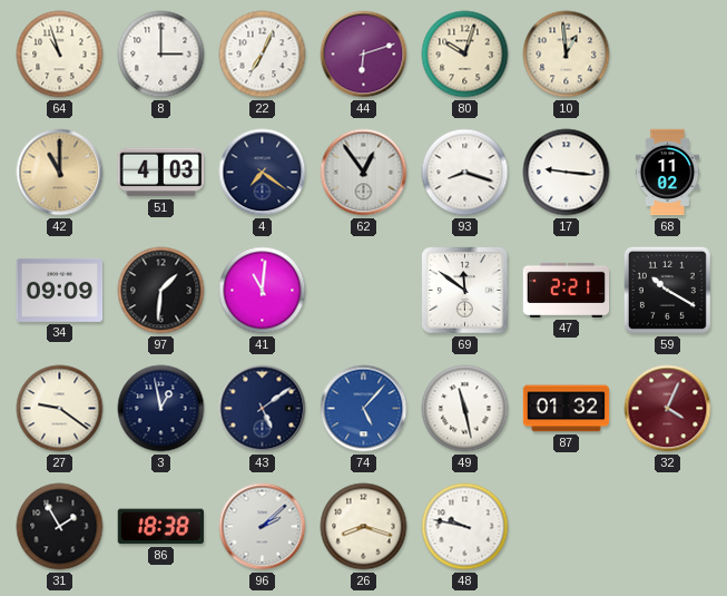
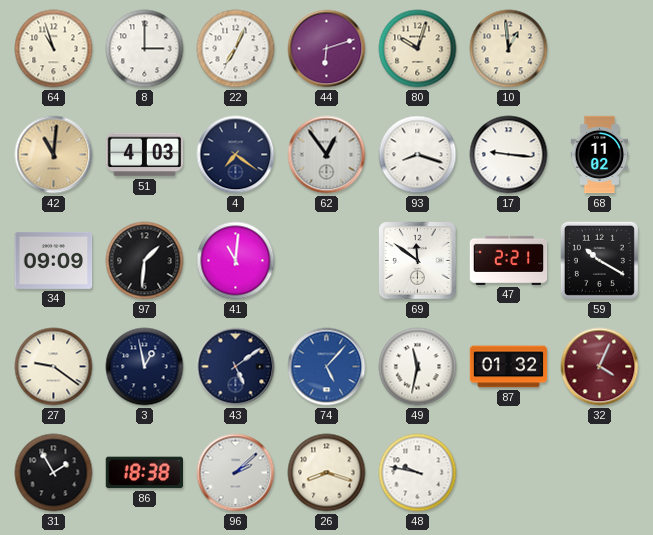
42: 11:00 -> 11:01
49: 11:28 -> 11:32
